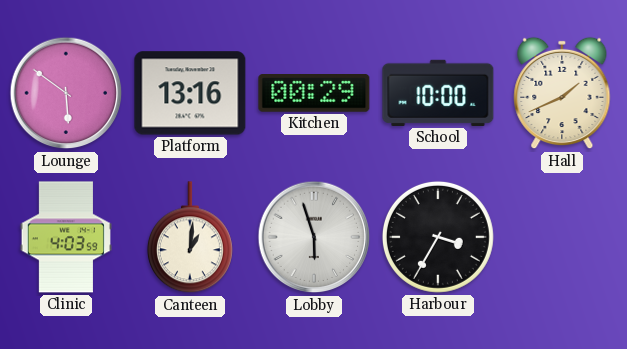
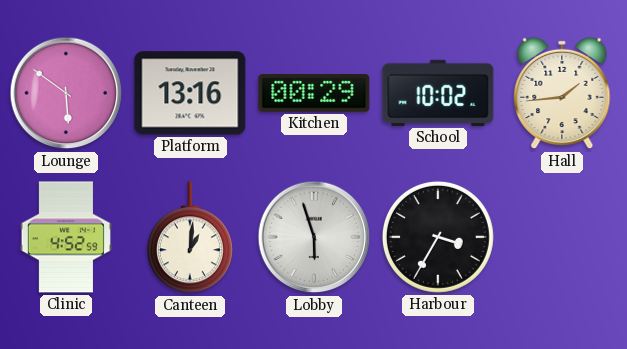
School: 10:00 -> 10:02
Hall: 1:41 -> 1:44
Clinic: 4:03 -> 4:52
